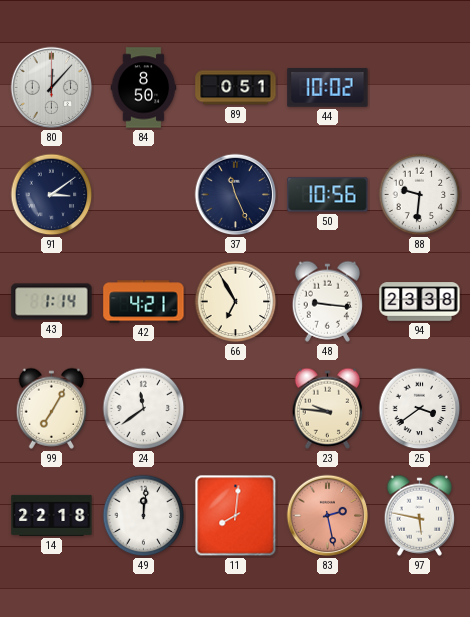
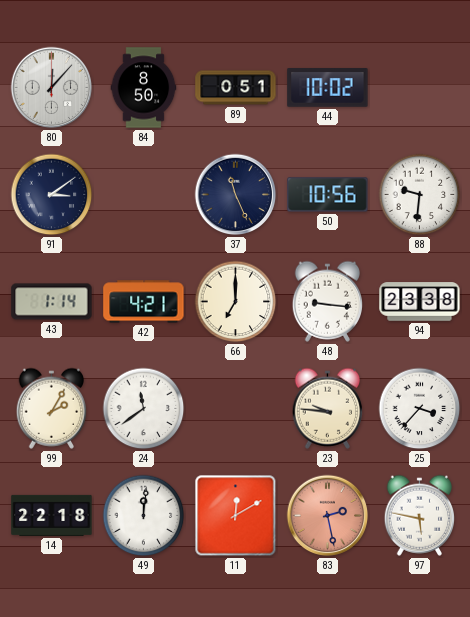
66: 6:55 -> 7:00
99: 7:05 -> 2:05
25: 3:39 -> 3:37
11: 8:01 -> 12:10
